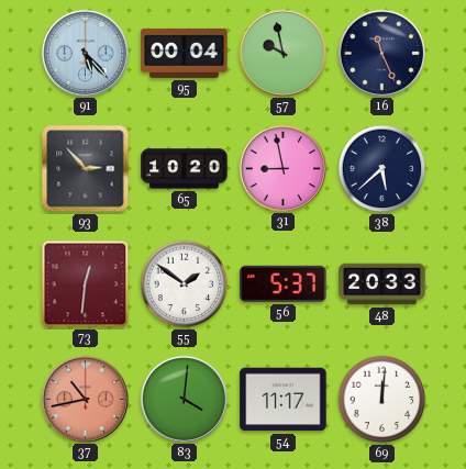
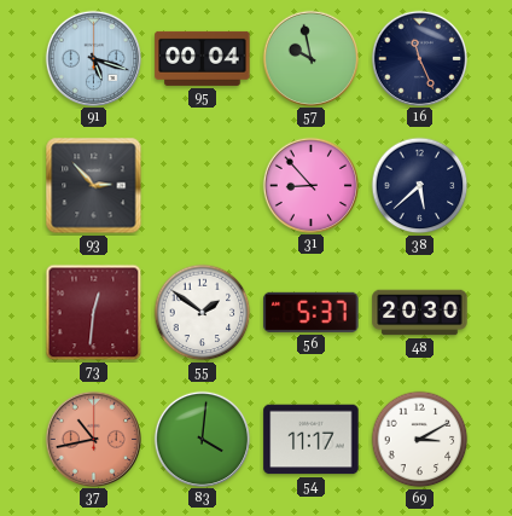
91: 5:23 -> 5:18
65: 10:20 -> none
31: 8:58 -> 8:53
48: 20:33 -> 20:30
69: 12:01 -> 3:10
